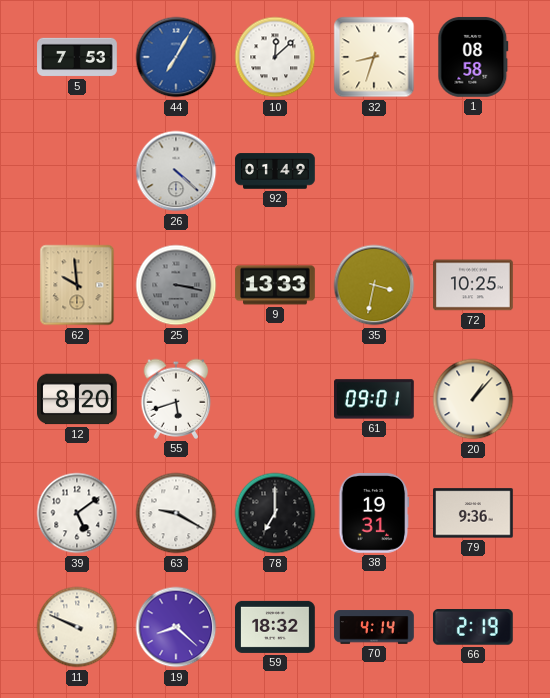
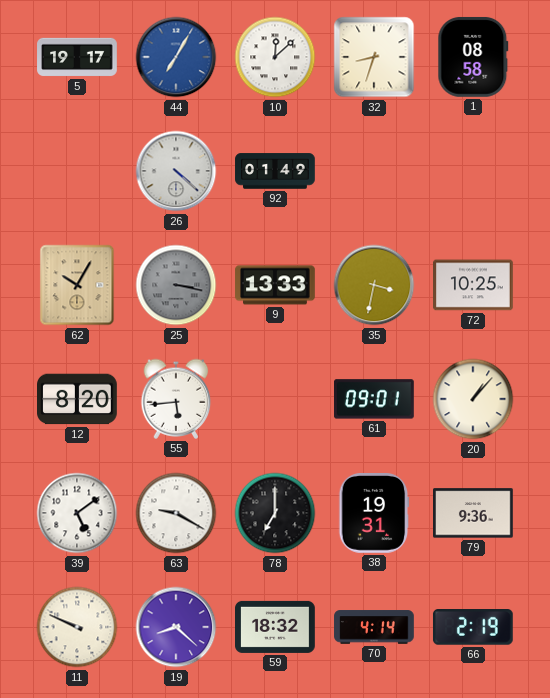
5: 7:53 -> 19:17
62: 9:59 -> 10:05
55: 5:42 -> 5:44
